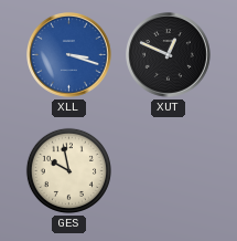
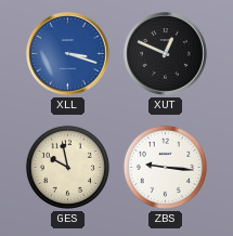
ZBS: none -> 9:16
